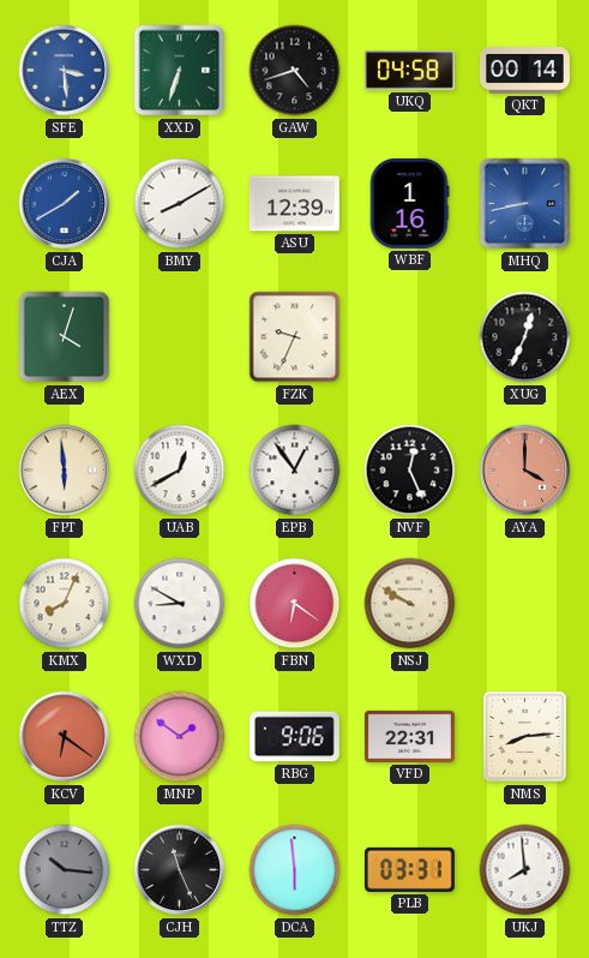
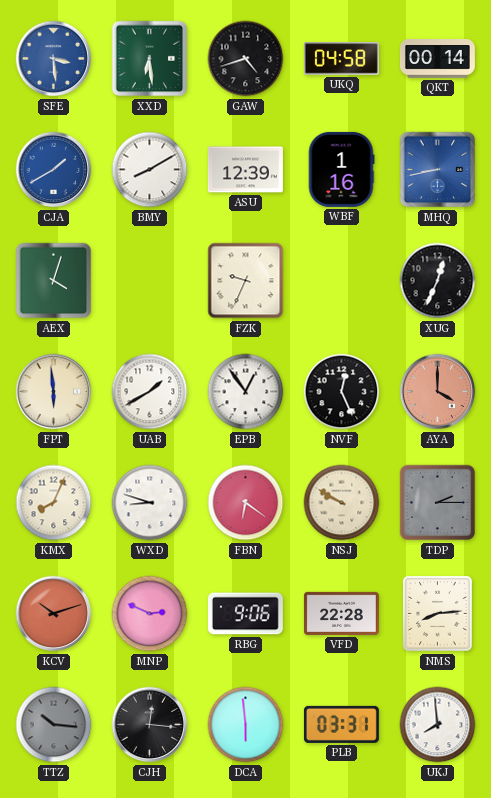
XXD: 6:33 -> 6:29
UAB: 12:40 -> 1:40
WXD: 8:50 -> 8:48
TDP: none -> 2:15
KCV: 6:21 -> 10:12
MNP: 1:51 -> 2:49
VFD: 22:31 -> 22:28
CJH: 11:26 -> 12:16
